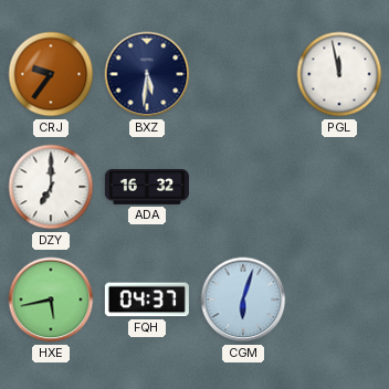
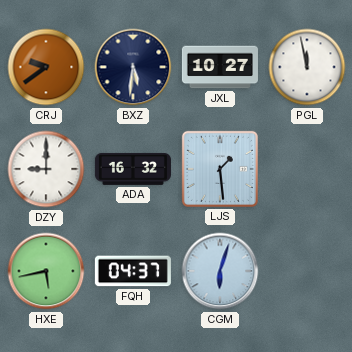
CRJ: 9:36 -> 9:39
JXL: none -> 10:27
DZY: 7:00 -> 9:00
LJS: none -> 1:29
